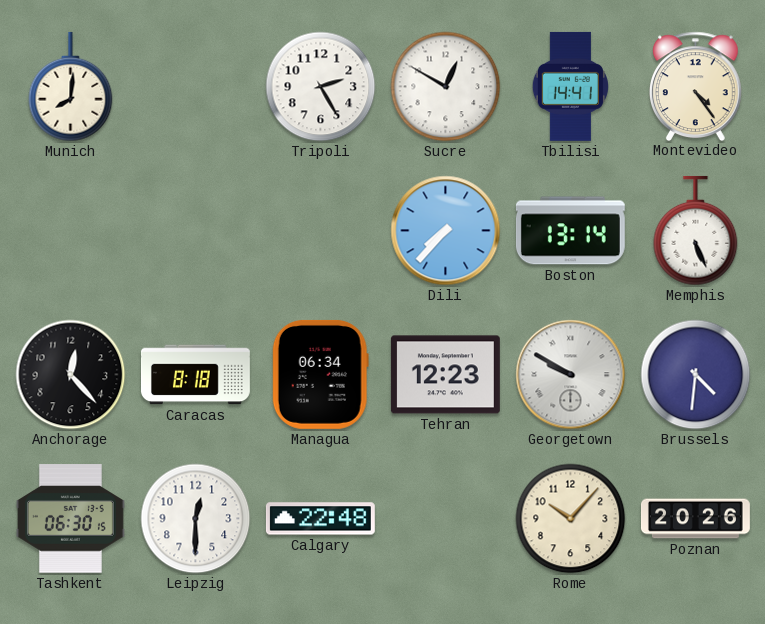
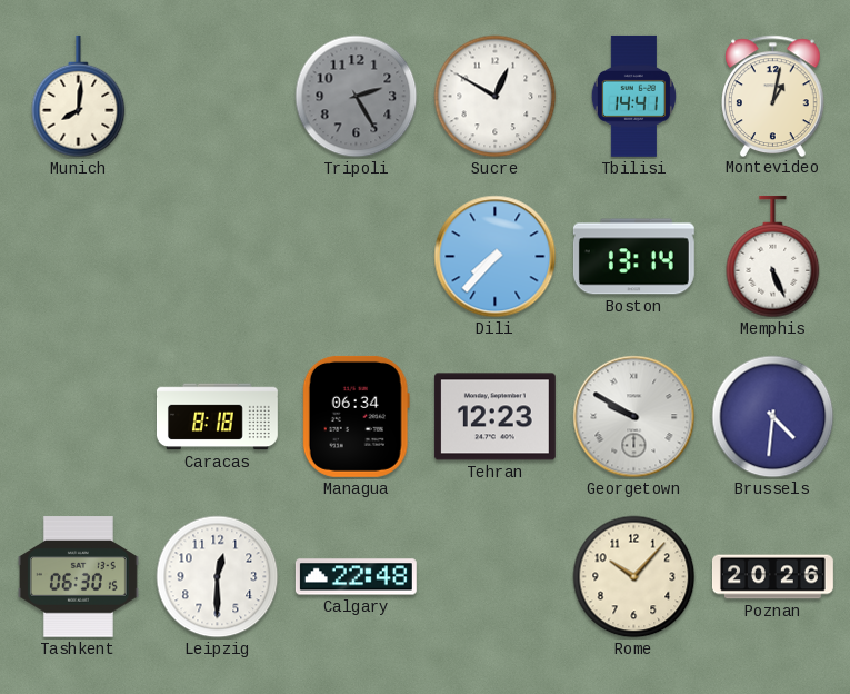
Tripoli dial: white -> grey
Montevideo: 4:24 -> 1:02
Anchorage: 12:23 -> none
